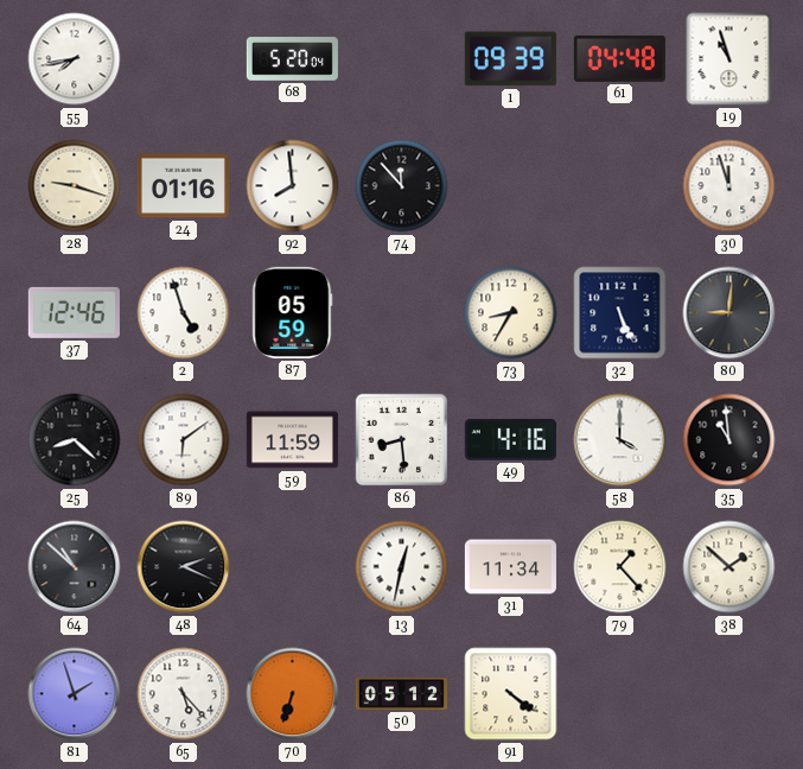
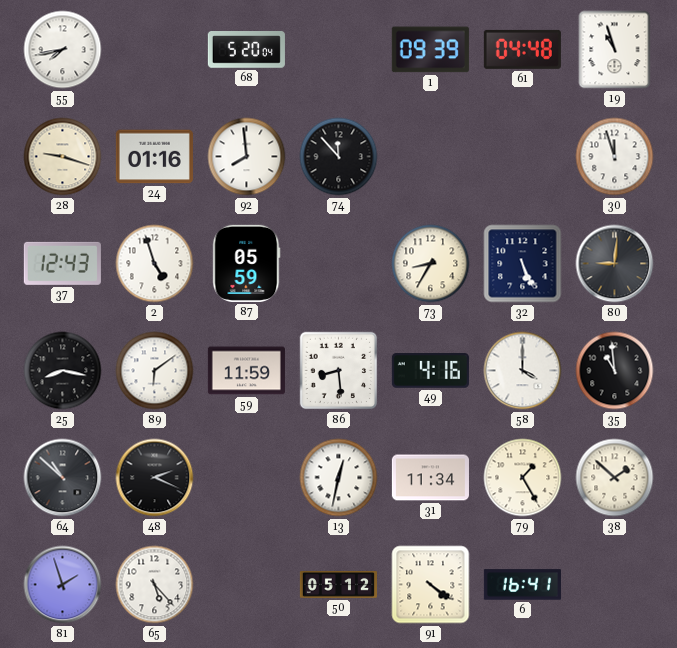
37: 12:46 -> 12:43
25: 8:22 -> 8:17
79: 1:23 -> 1:25
70: 6:33 -> none
6: none -> 16:41
